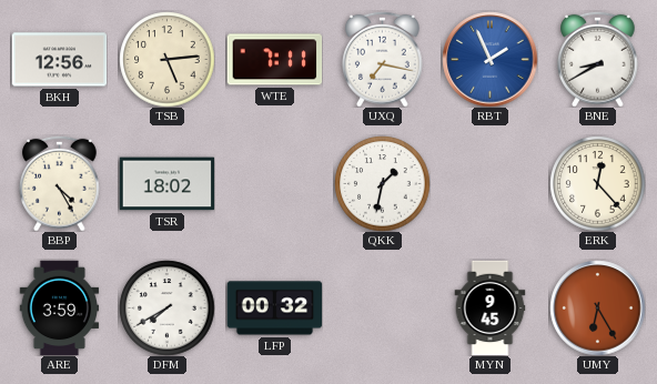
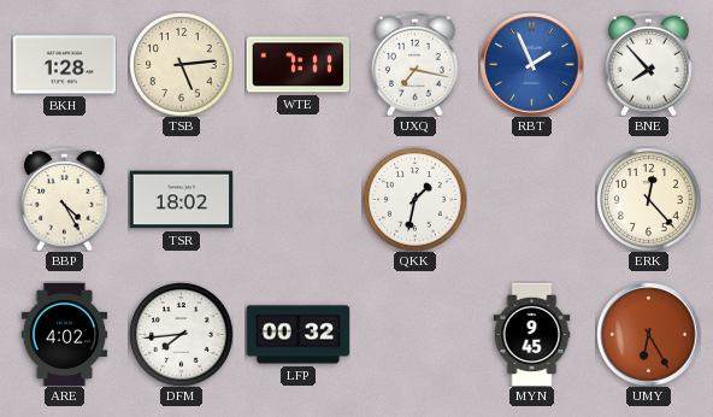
BKH: 12:56 -> 1:28
BNE: 8:40 -> 7:53
ARE: 3:59 -> 4:02
DFM: 7:40 -> 7:44
